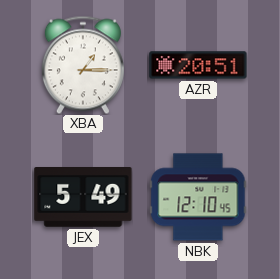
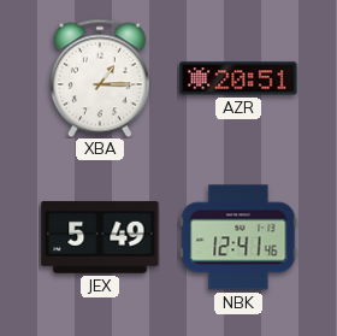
NBK: 12:10 -> 12:41
